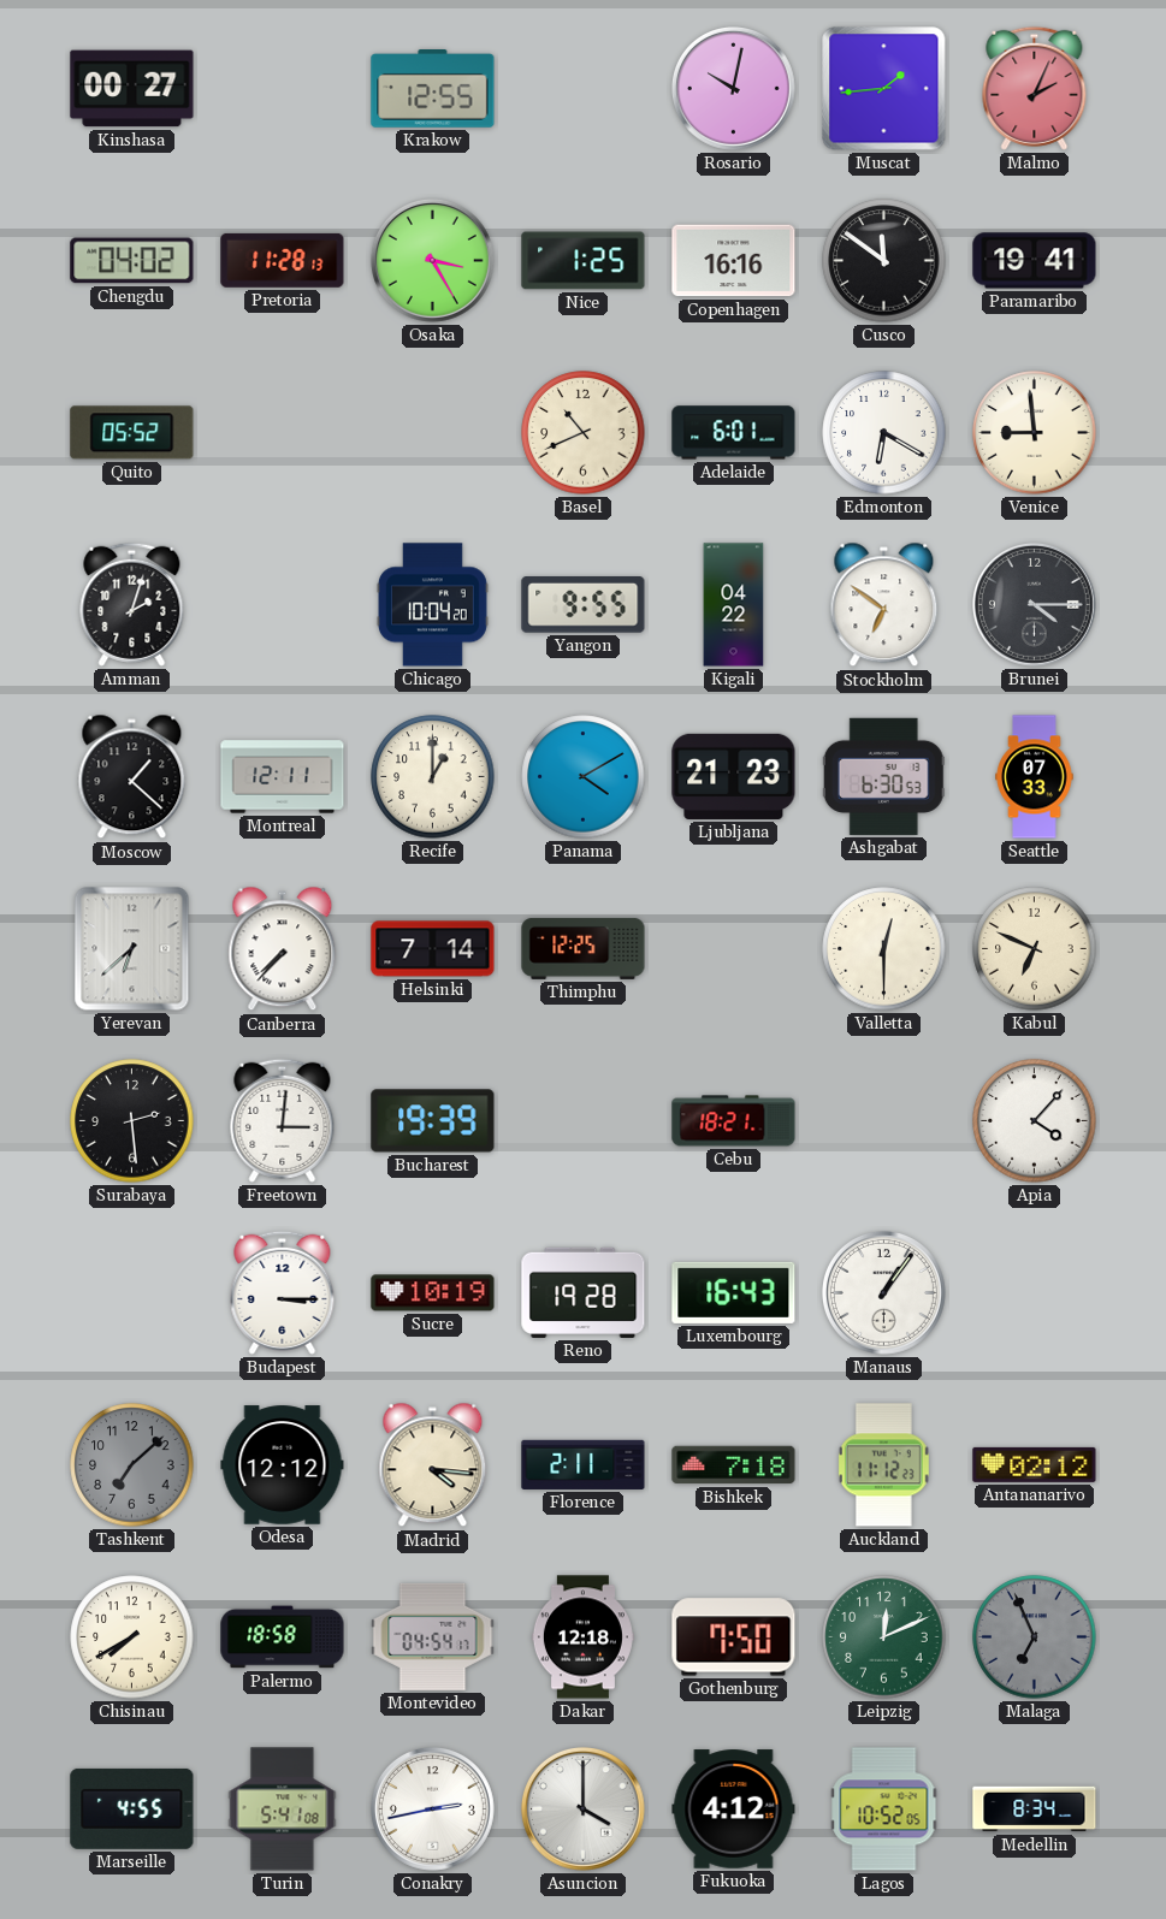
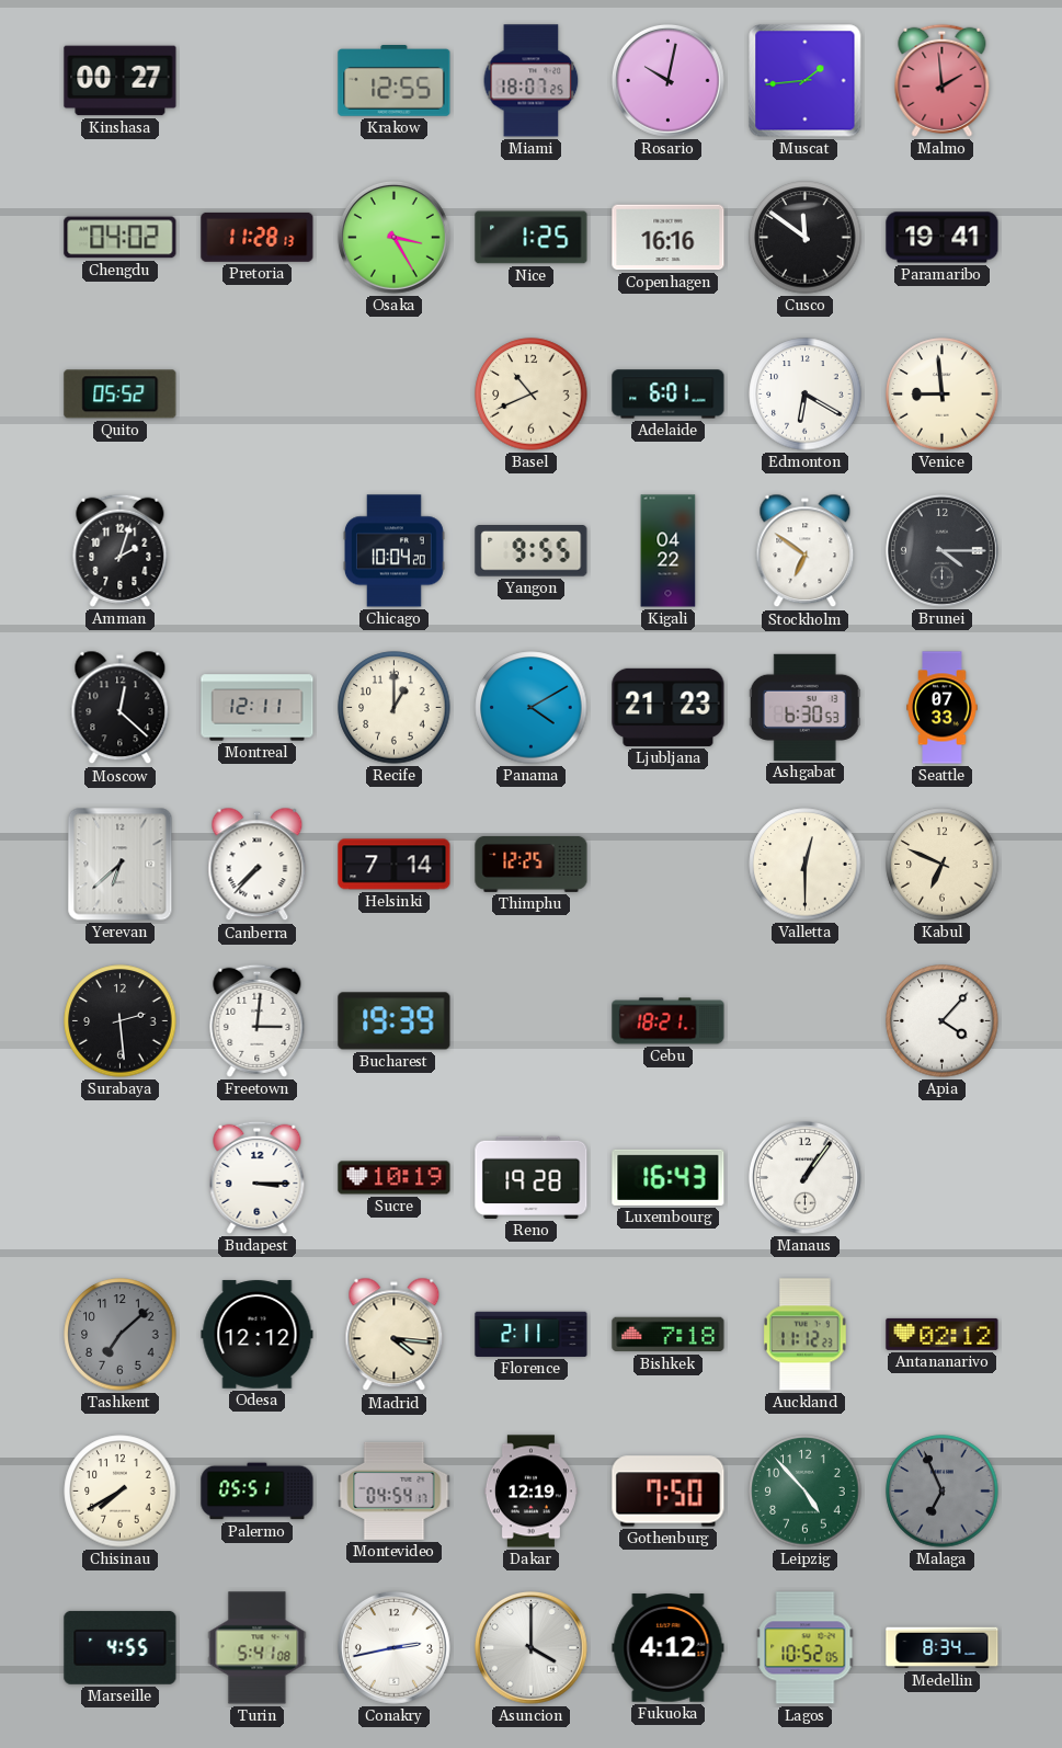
Miami: none -> 18:07
Malmo: 2:04 -> 1:59
Moscow: 1:22 -> 12:22
Palermo: 18:58 -> 05:51
Dakar: 12:18 -> 12:19
Leipzig: 12:11 -> 4:53
